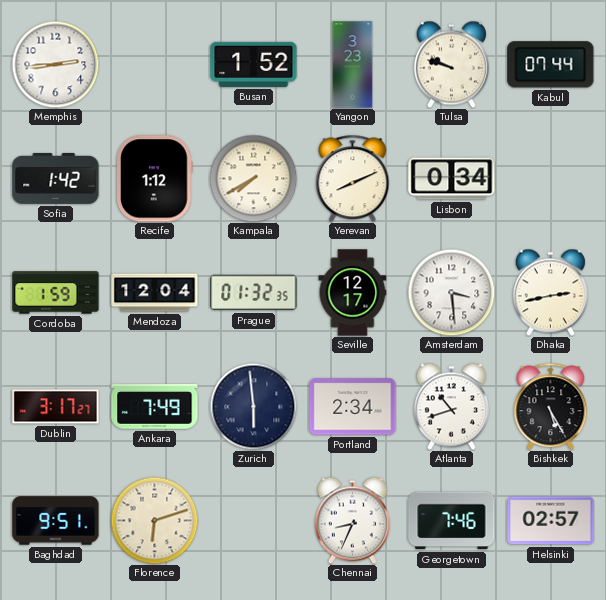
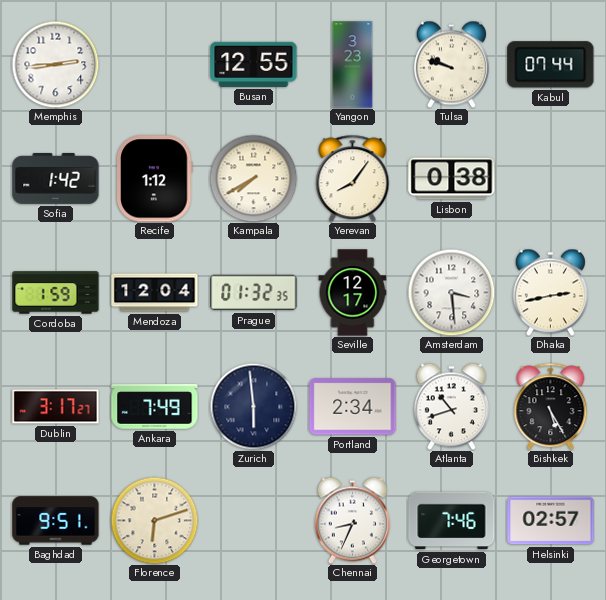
Busan: 1:52 -> 12:55
Yerevan: 8:11 -> 8:06
Lisbon: 0:34 -> 0:38
